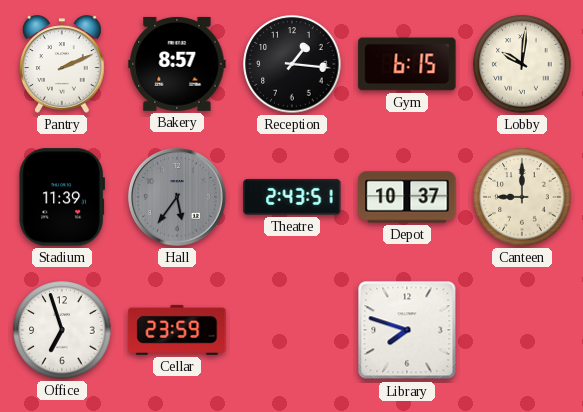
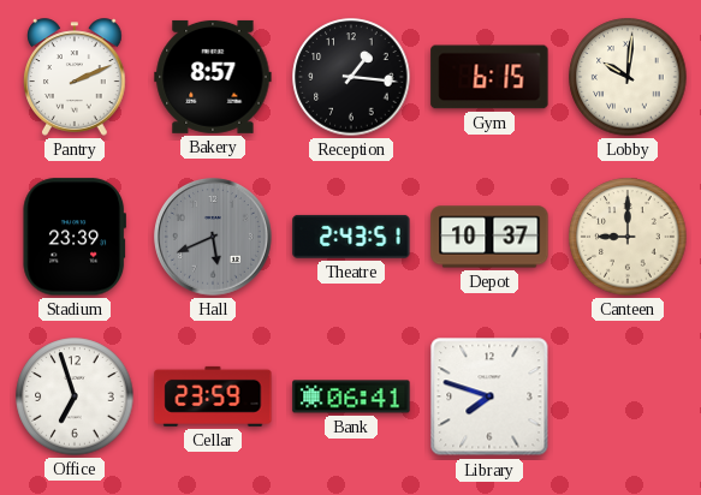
Stadium: 11:39 -> 23:39
Hall: 5:36 -> 5:41
Bank: none -> 06:41
